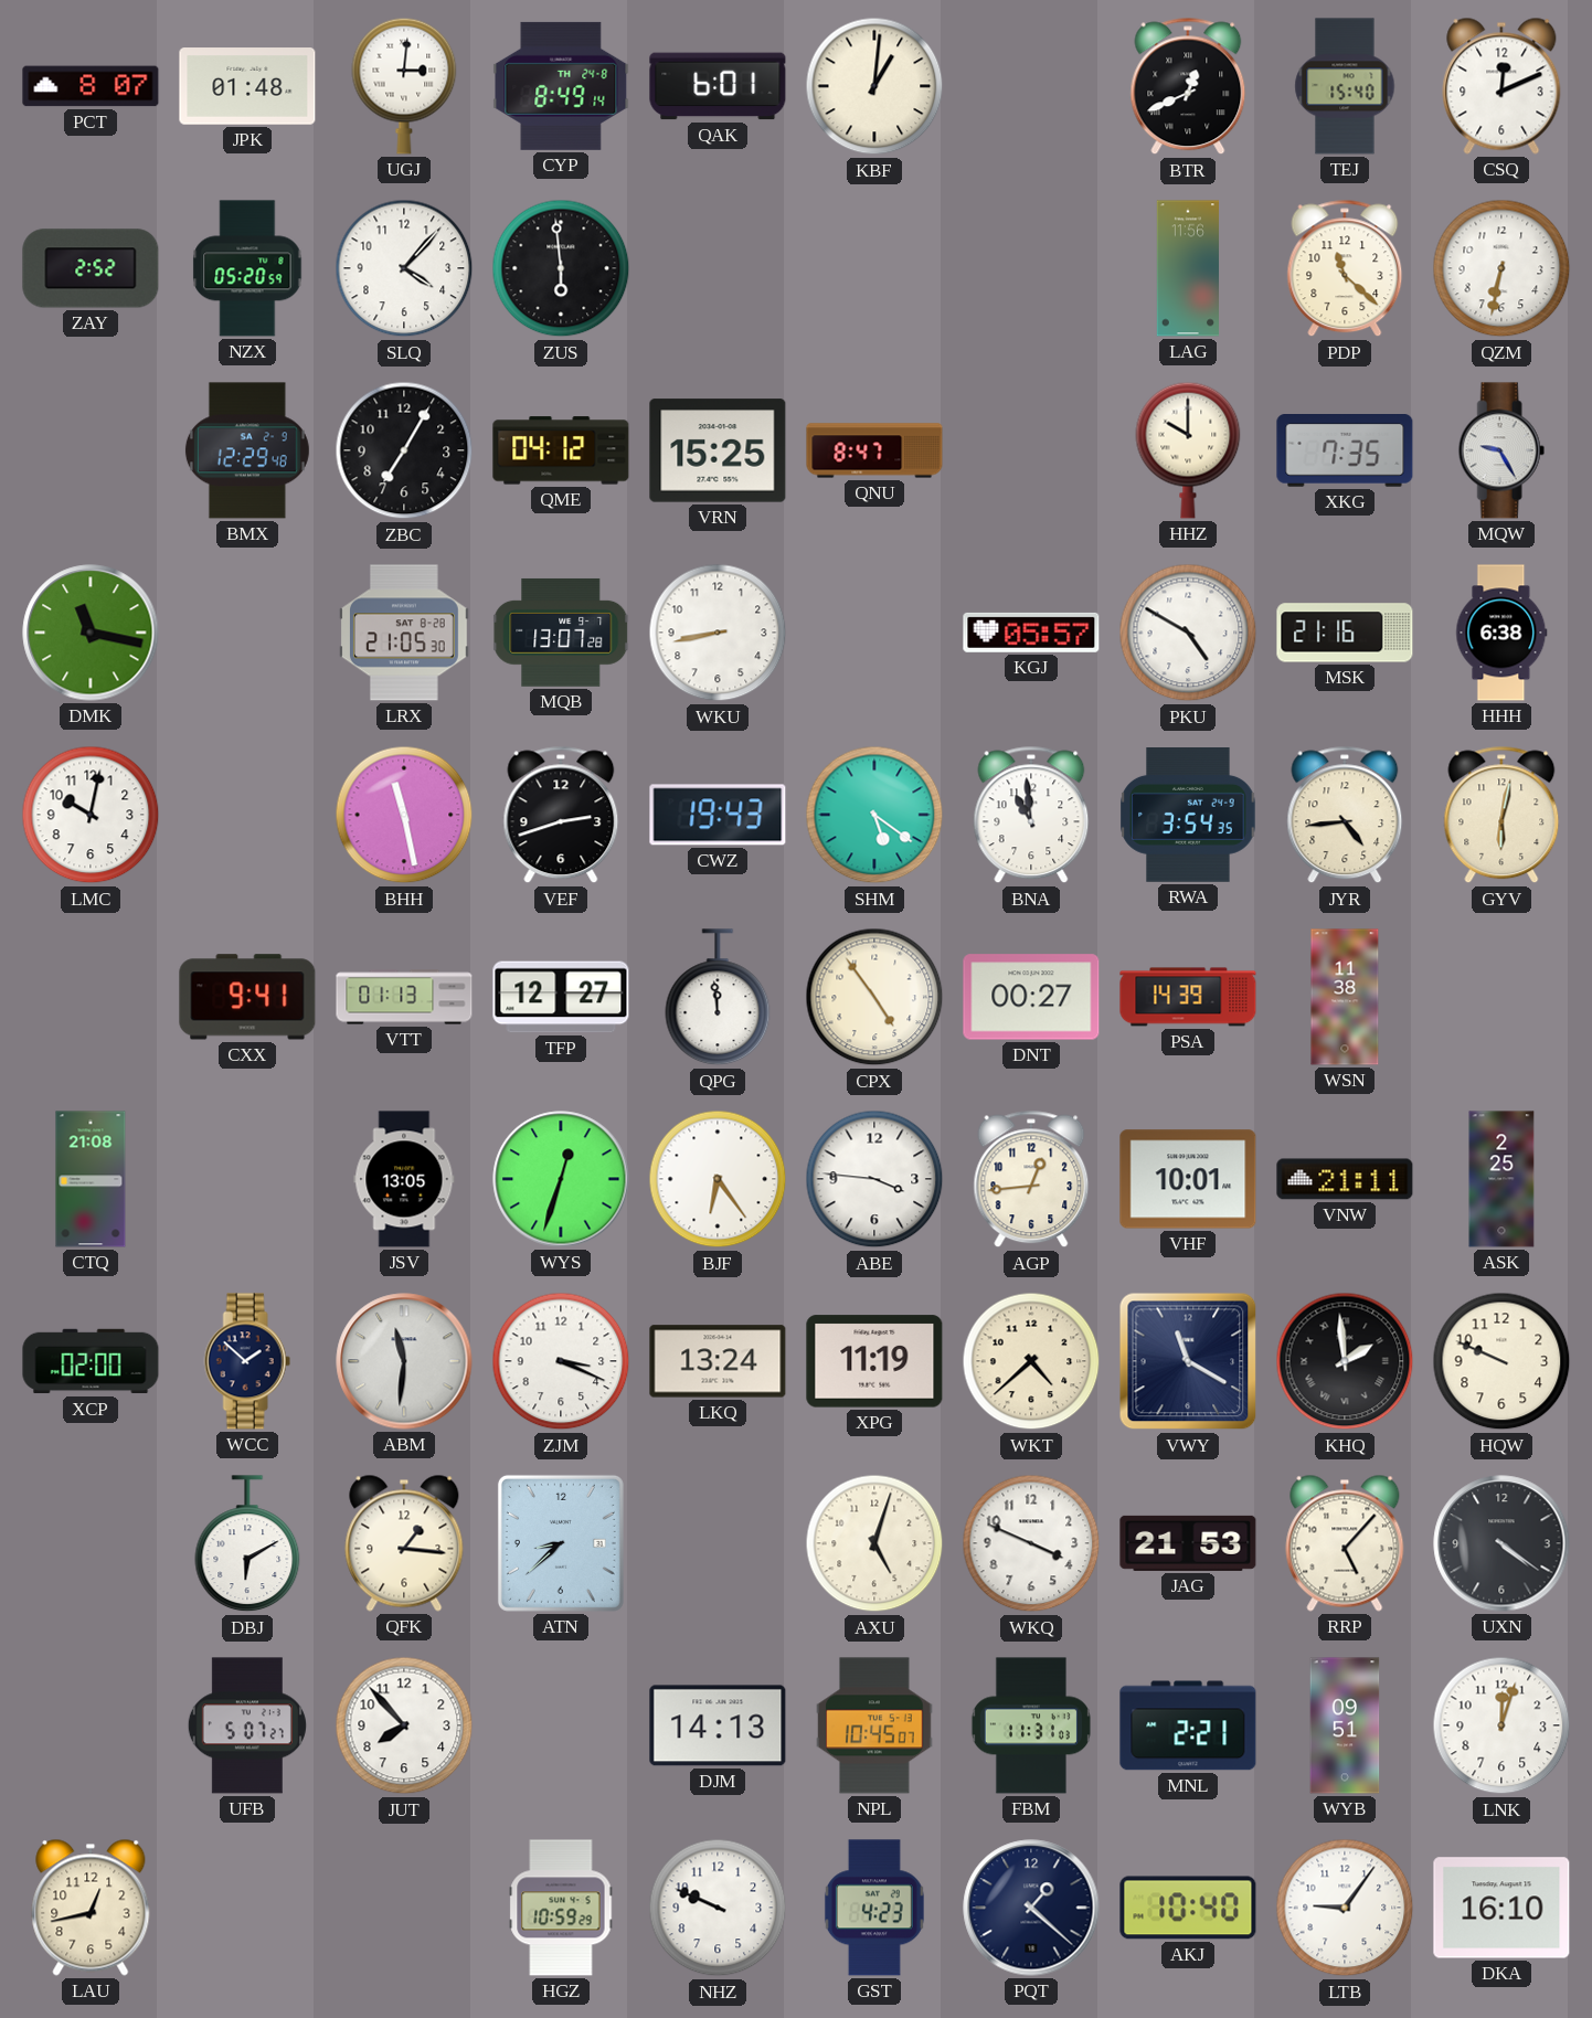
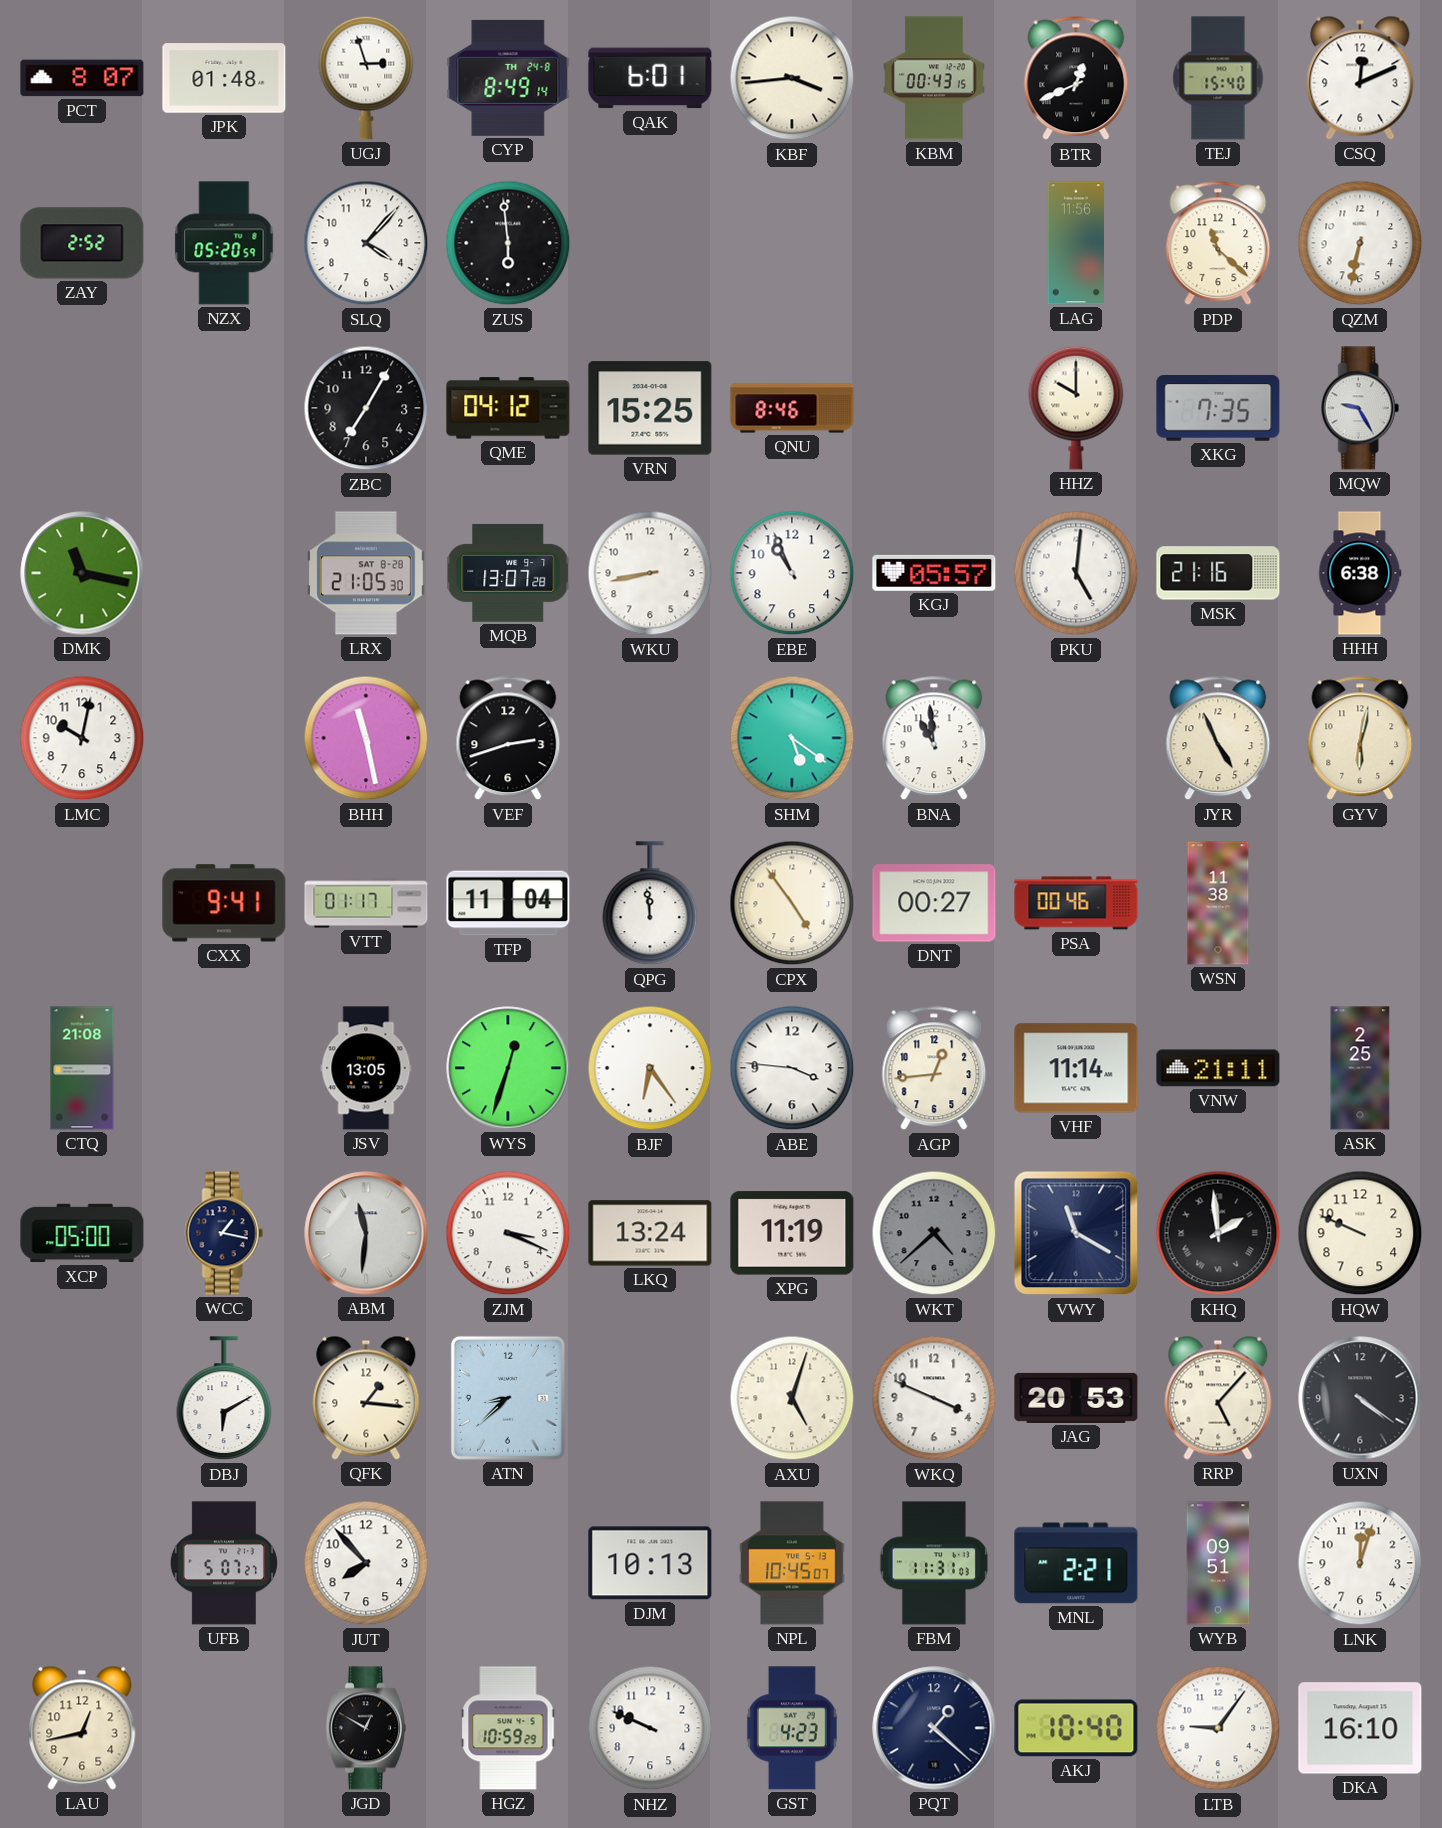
UGJ: 3:01 -> 2:57
KBF: 1:01 -> 3:44
KBM: none -> 00:43
BMX: 12:29 -> none
QNU: 8:47 -> 8:46
EBE: none -> 10:56
PKU: 4:50 -> 5:01
CWZ: 19:43 -> none
RWA: 3:54 -> none
JYR: 4:44 -> 4:56
VTT: 01:13 -> 01:17
TFP: 12:27 -> 11:04
PSA: 14:39 -> 00:46
VHF: 10:01 -> 11:14
XCP: 02:00 -> 05:00
WCC: 1:52 -> 1:17
WKT dial: cream -> grey
JAG: 21:53 -> 20:53
DJM: 14:13 -> 10:13
JGD: none -> 12:50
